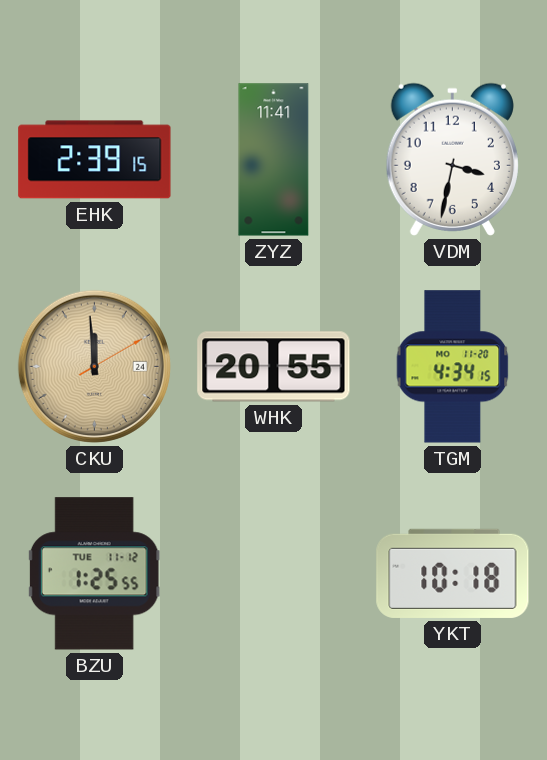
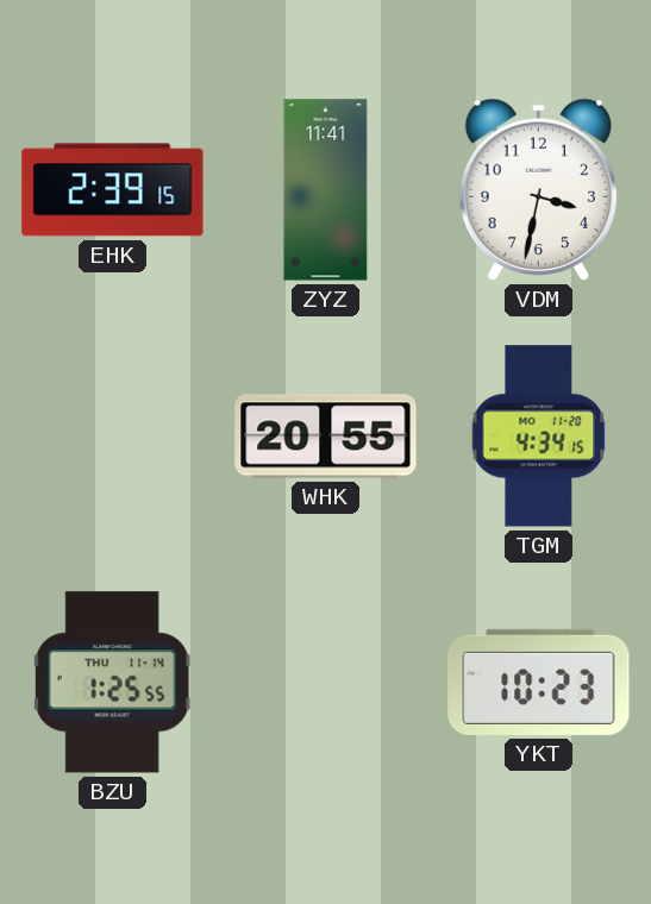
CKU: 11:59 -> none
BZU date: TUE 11-12 -> THU 11-14
YKT: 10:18 -> 10:23
